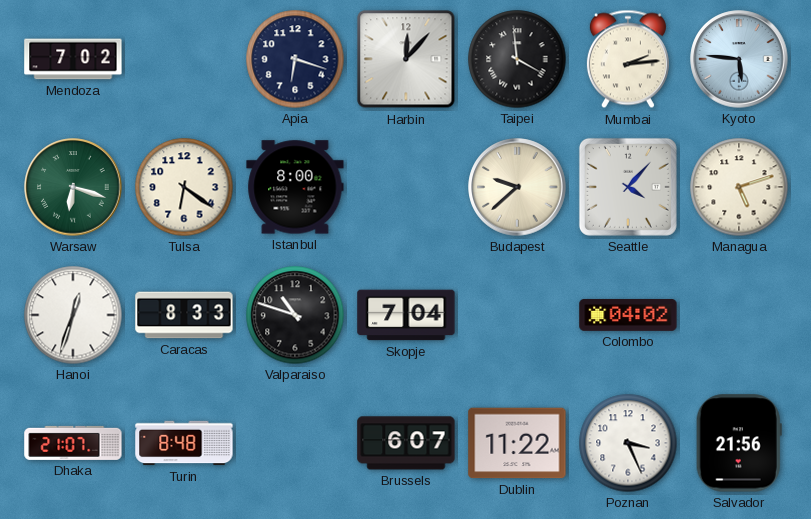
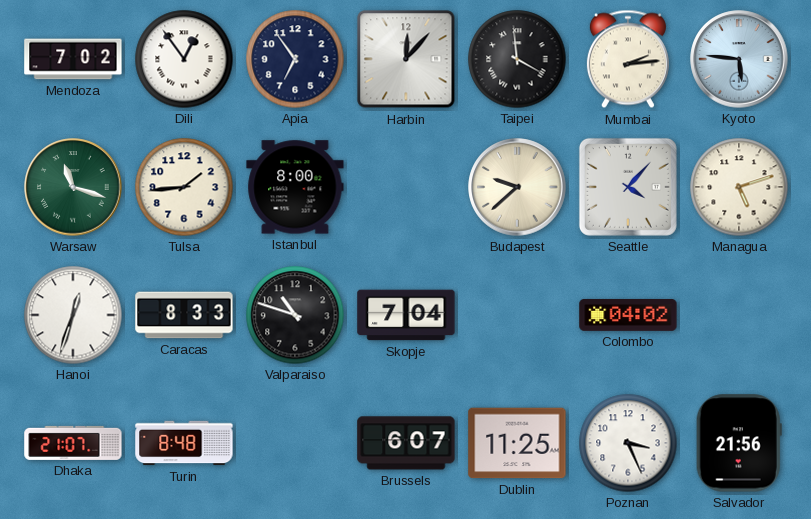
Dili: none -> 12:54
Apia: 6:18 -> 6:54
Warsaw: 6:18 -> 11:18
Tulsa: 6:21 -> 1:44
Dublin: 11:22 -> 11:25
